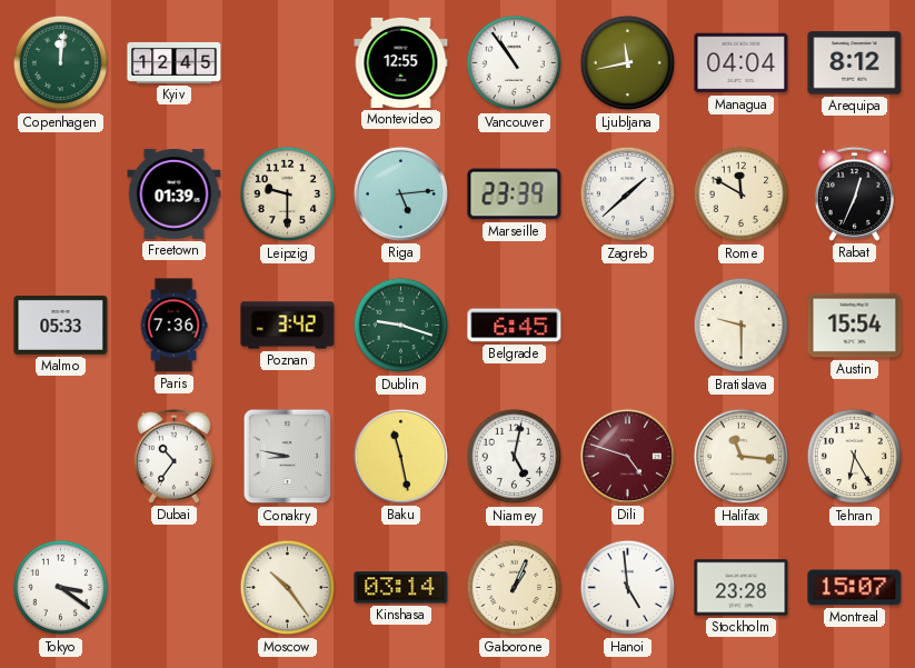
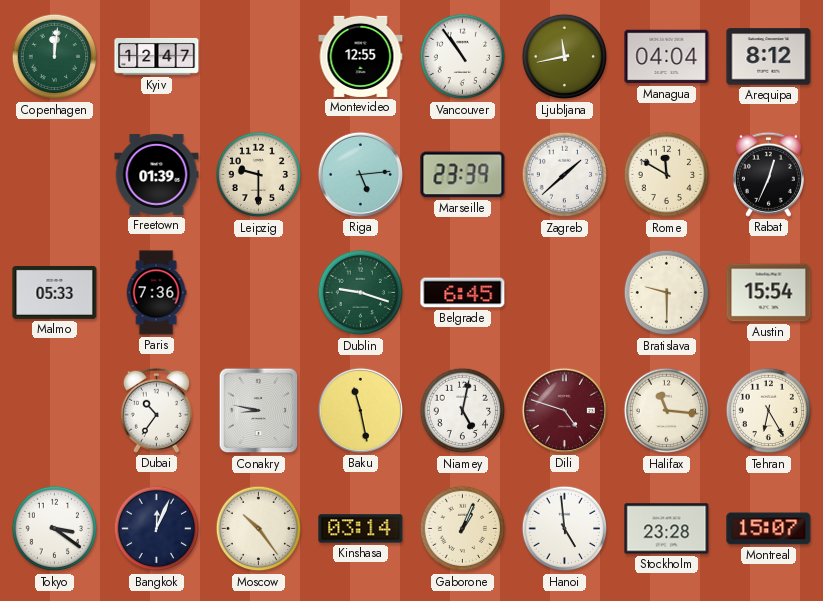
Kyiv: 12:45 -> 12:47
Poznan: 3:42 -> none
Bangkok: none -> 12:04
